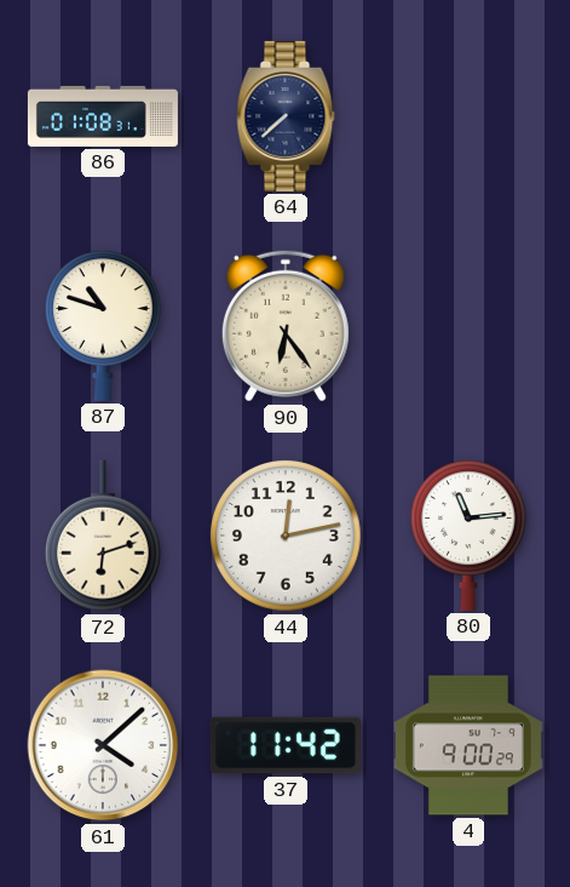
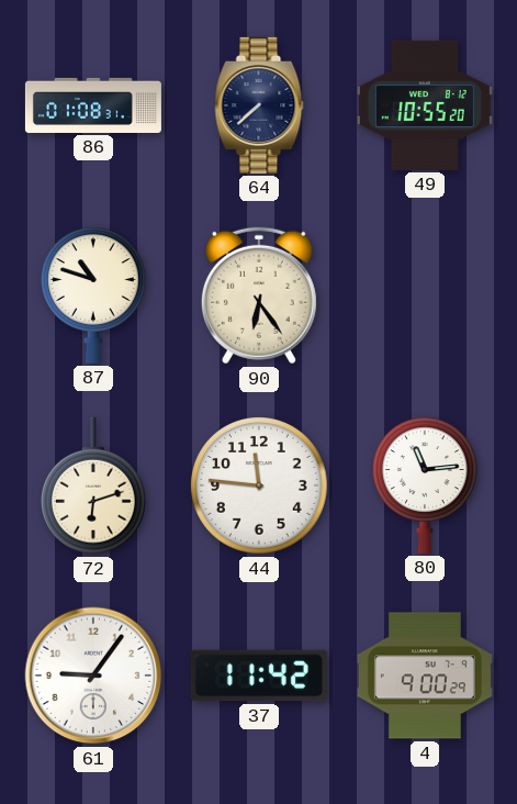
49: none -> 10:55
44: 12:13 -> 11:46
61: 4:08 -> 9:06
